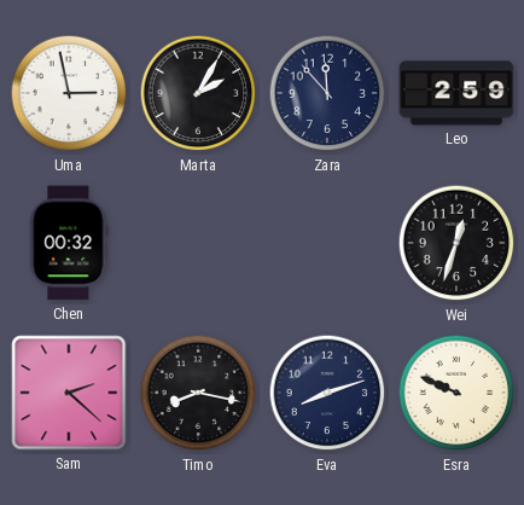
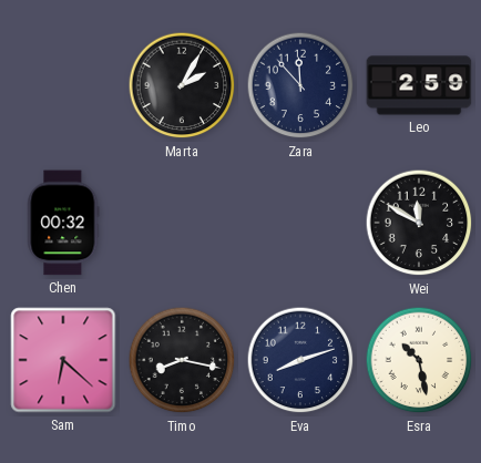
Uma: 2:58 -> none
Wei: 12:33 -> 11:50
Sam: 2:22 -> 6:22
Esra: 9:49 -> 10:28
